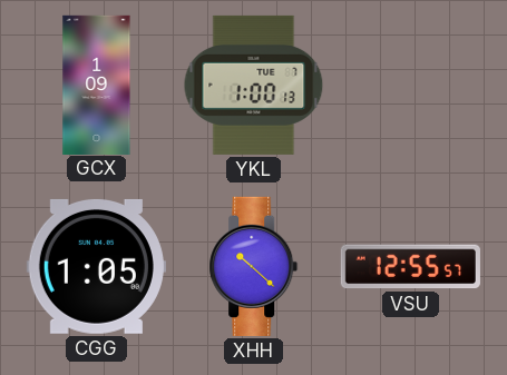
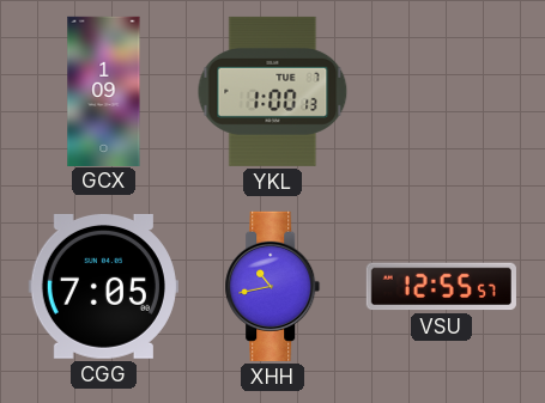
CGG: 1:05 -> 7:05
XHH: 10:22 -> 10:43
